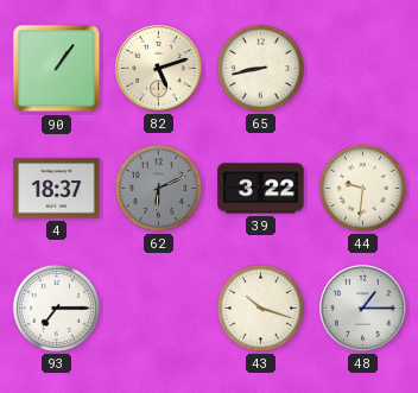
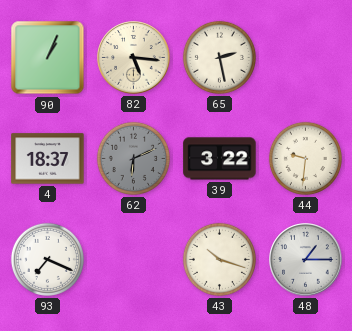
90: 1:06 -> 1:04
82: 5:12 -> 5:16
65: 8:43 -> 2:28
93: 7:15 -> 7:19
